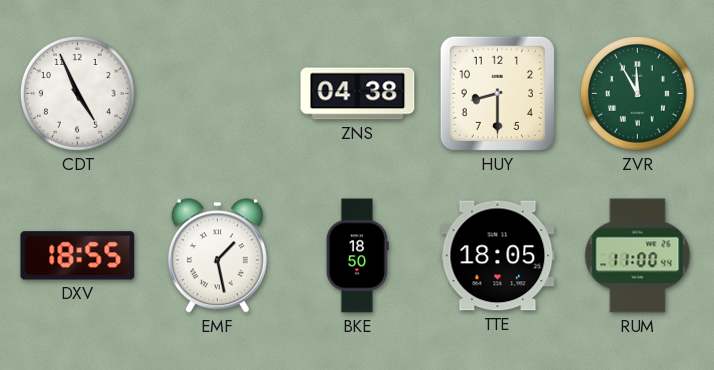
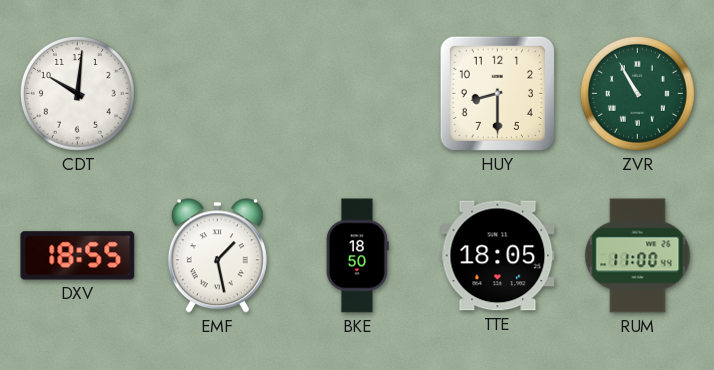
CDT: 4:56 -> 10:01
ZNS: 04:38 -> none
ZVR: 11:55 -> 10:55
